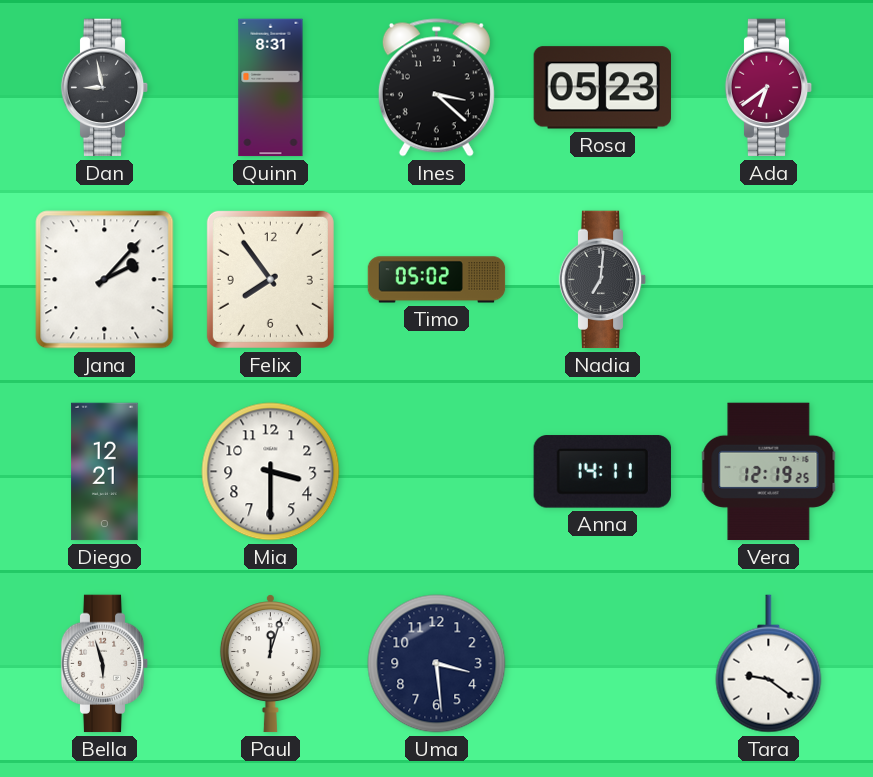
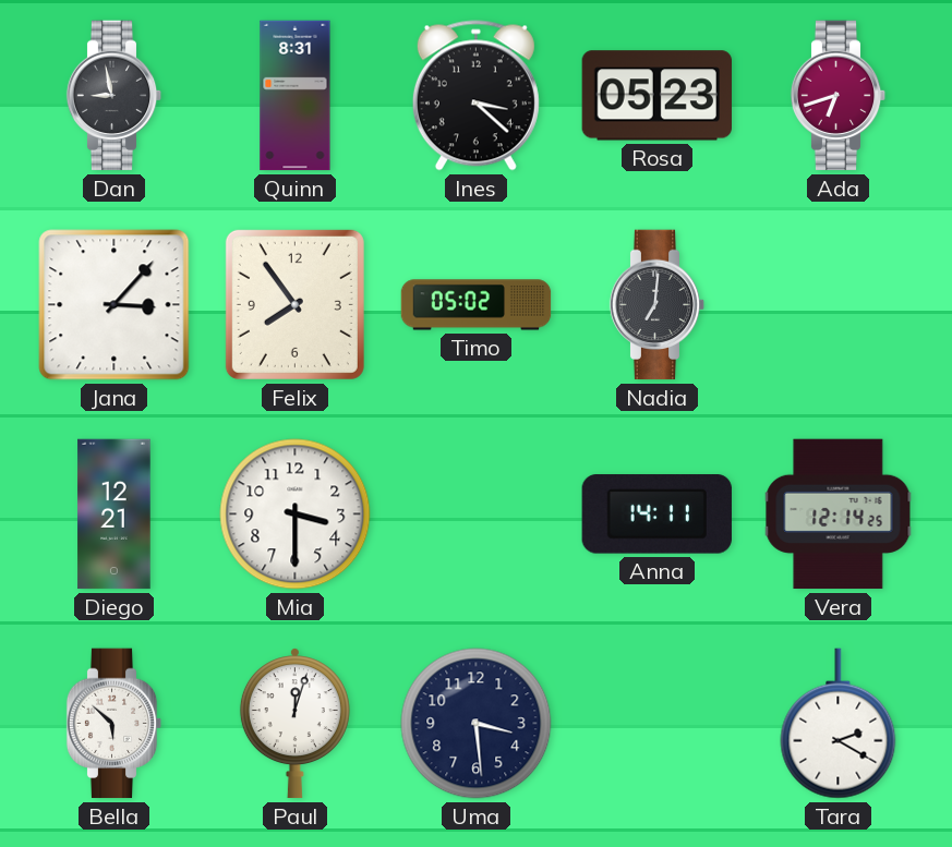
Ada: 6:39 -> 6:42
Jana: 2:07 -> 3:07
Vera: 12:19 -> 12:14
Bella: 5:57 -> 5:52
Tara: 9:21 -> 2:20
